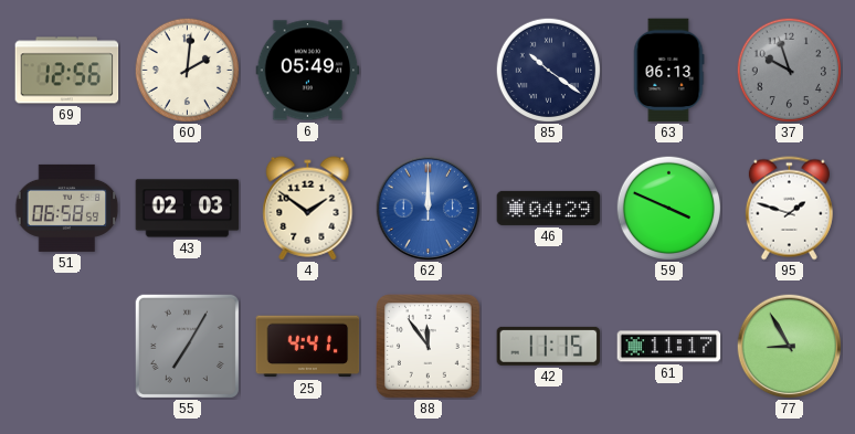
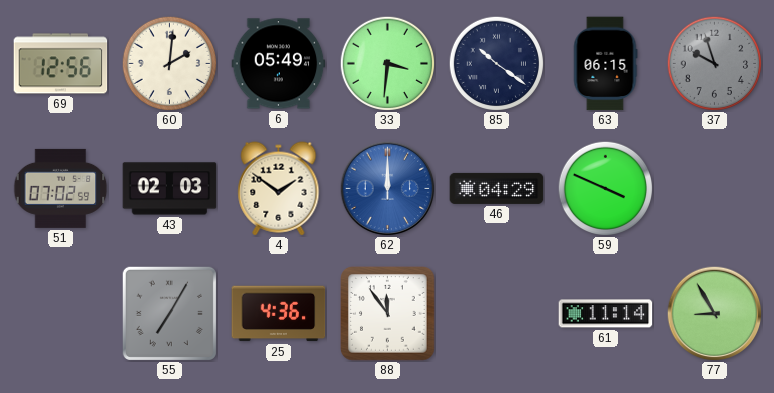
33: none -> 3:31
63: 06:13 -> 06:15
51: 06:58 -> 07:02
95: 1:48 -> none
25: 4:41 -> 4:36
42: 11:15 -> none
61: 11:17 -> 11:14
